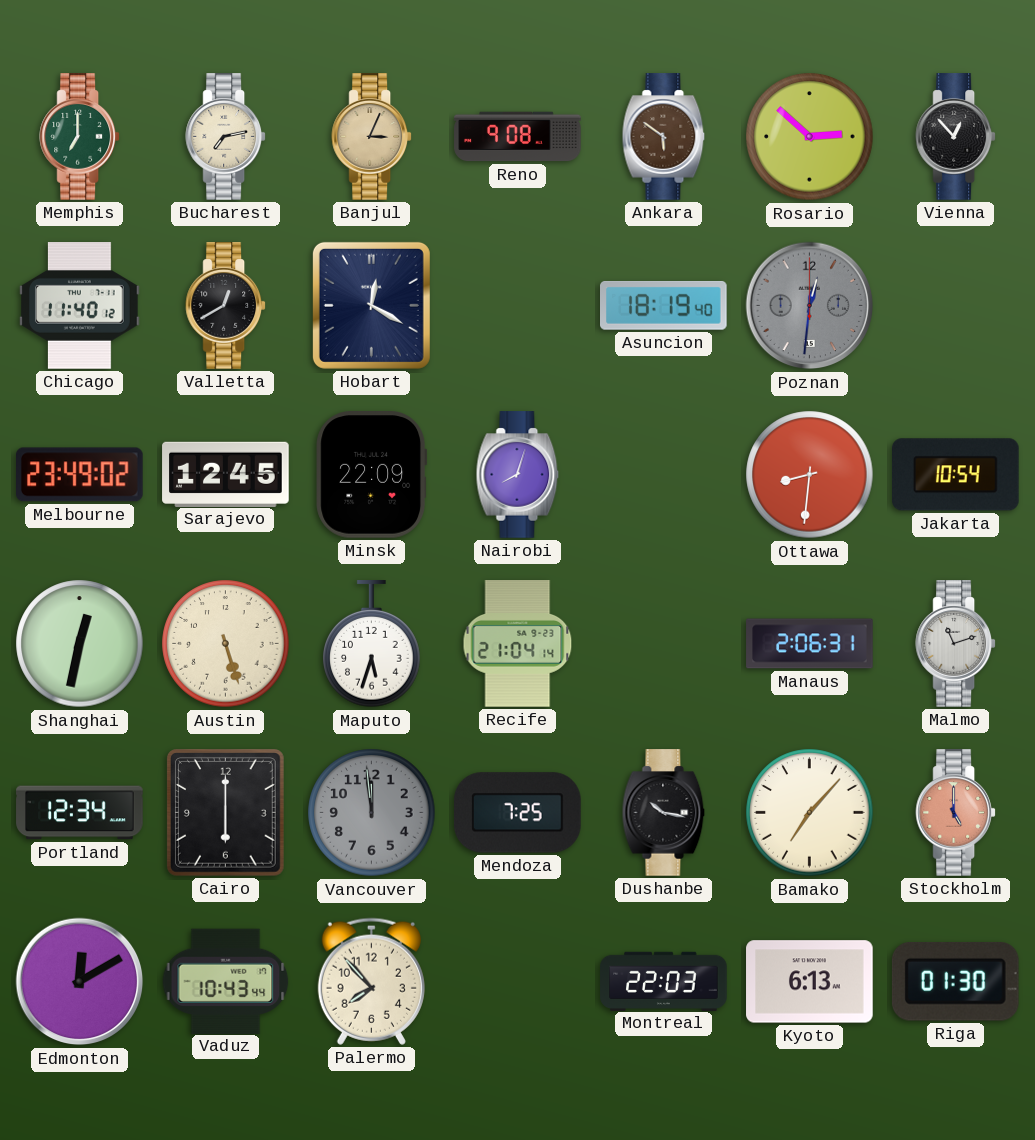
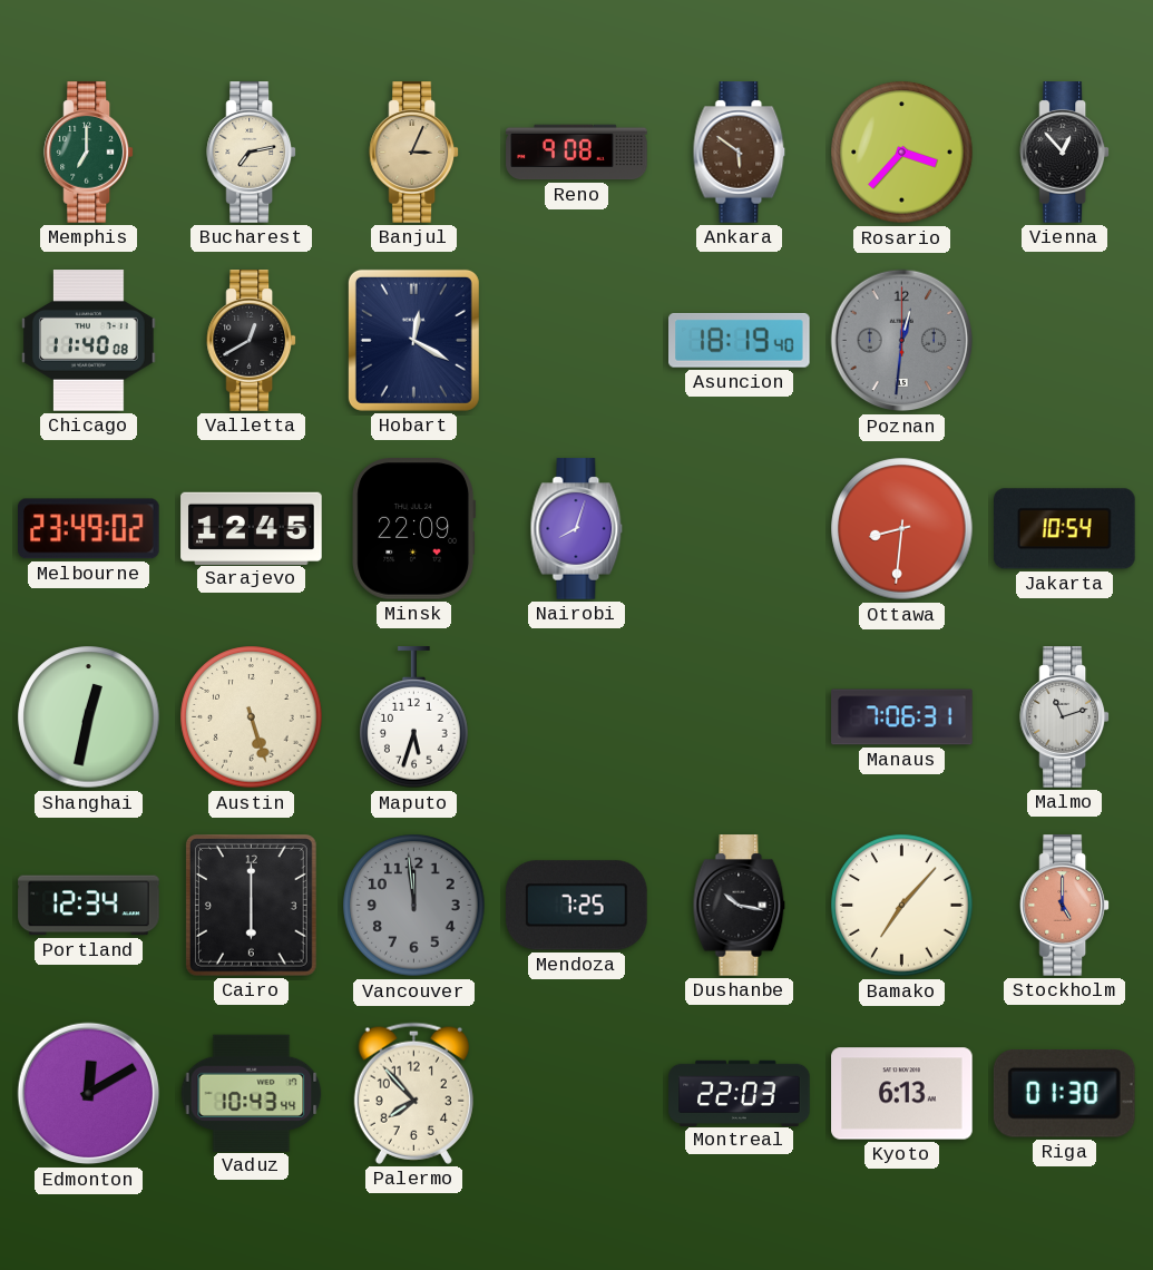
Rosario: 2:52 -> 3:37
Chicago: 11:40:12 -> 11:40:08
Recife: 21:04 -> none
Manaus: 2:06 -> 7:06
